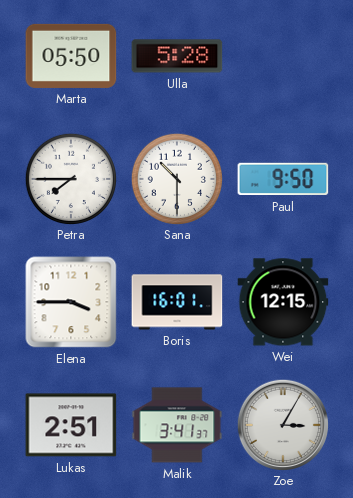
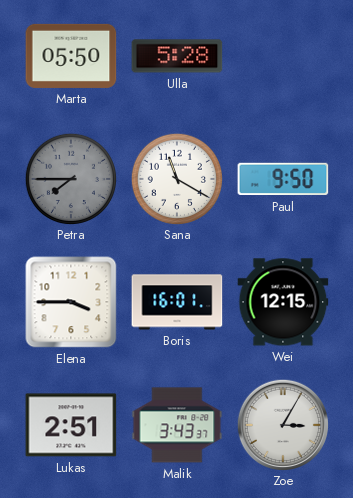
Petra dial: white -> grey
Sana: 10:30 -> 11:20
Malik: 3:41 -> 3:43
